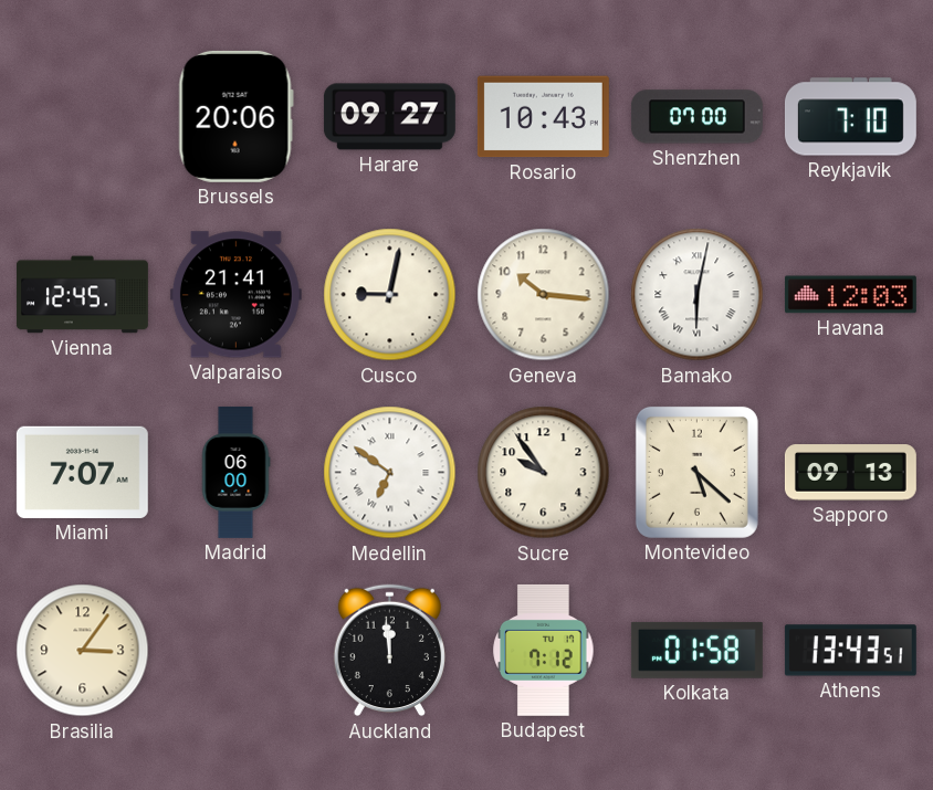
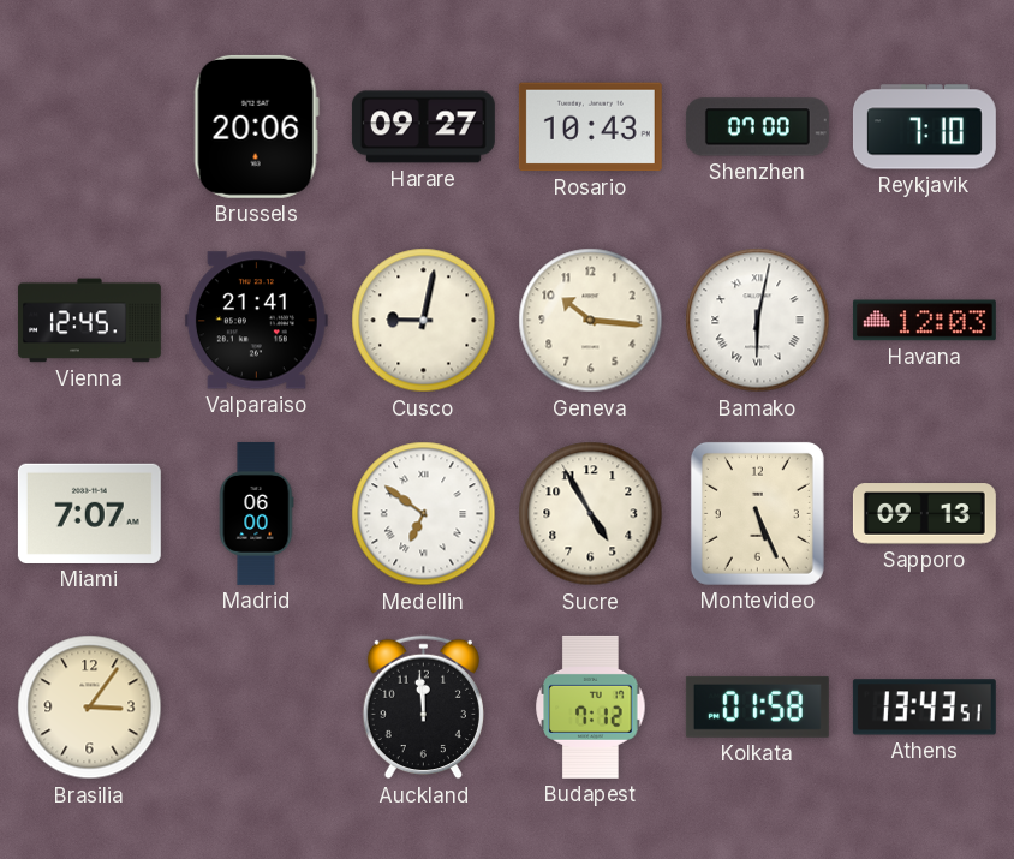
Sucre: 9:54 -> 4:55
Montevideo: 5:22 -> 5:26
